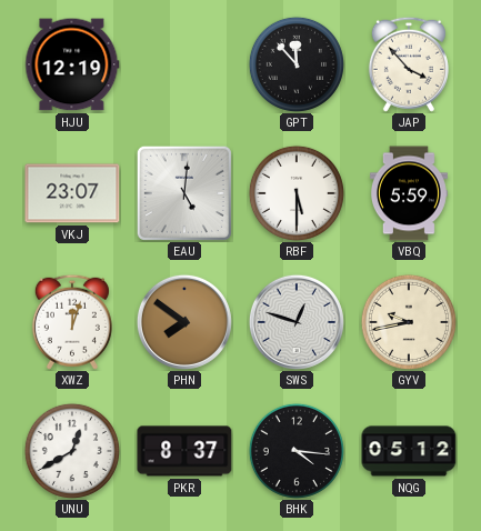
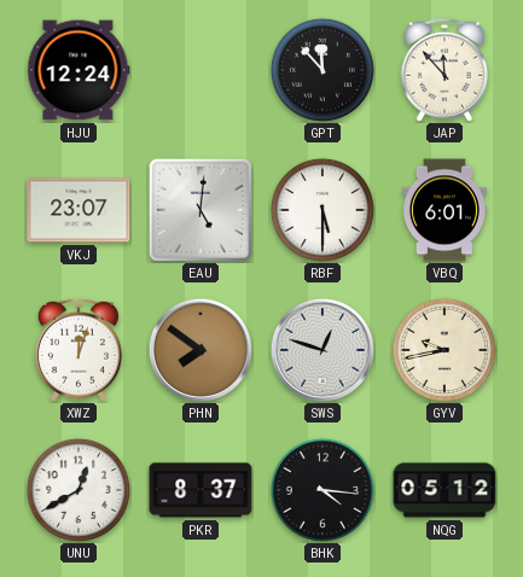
HJU: 12:19 -> 12:24
JAP: 3:53 -> 11:53
VBQ: 5:59 -> 6:01
